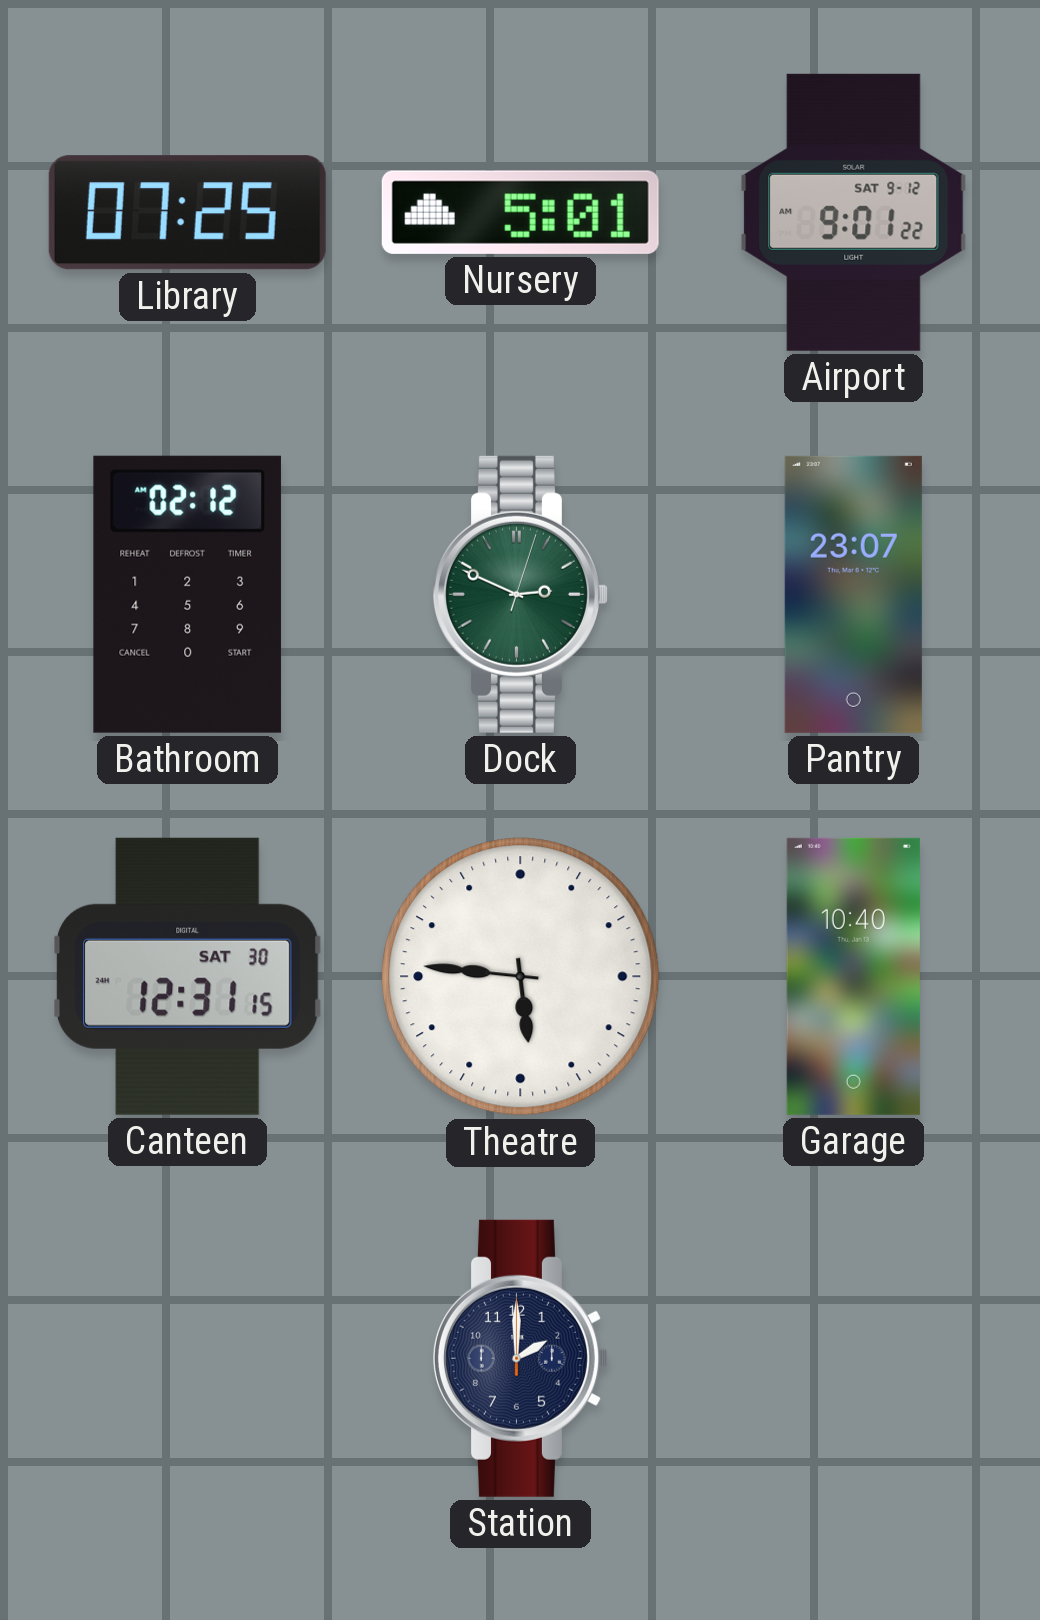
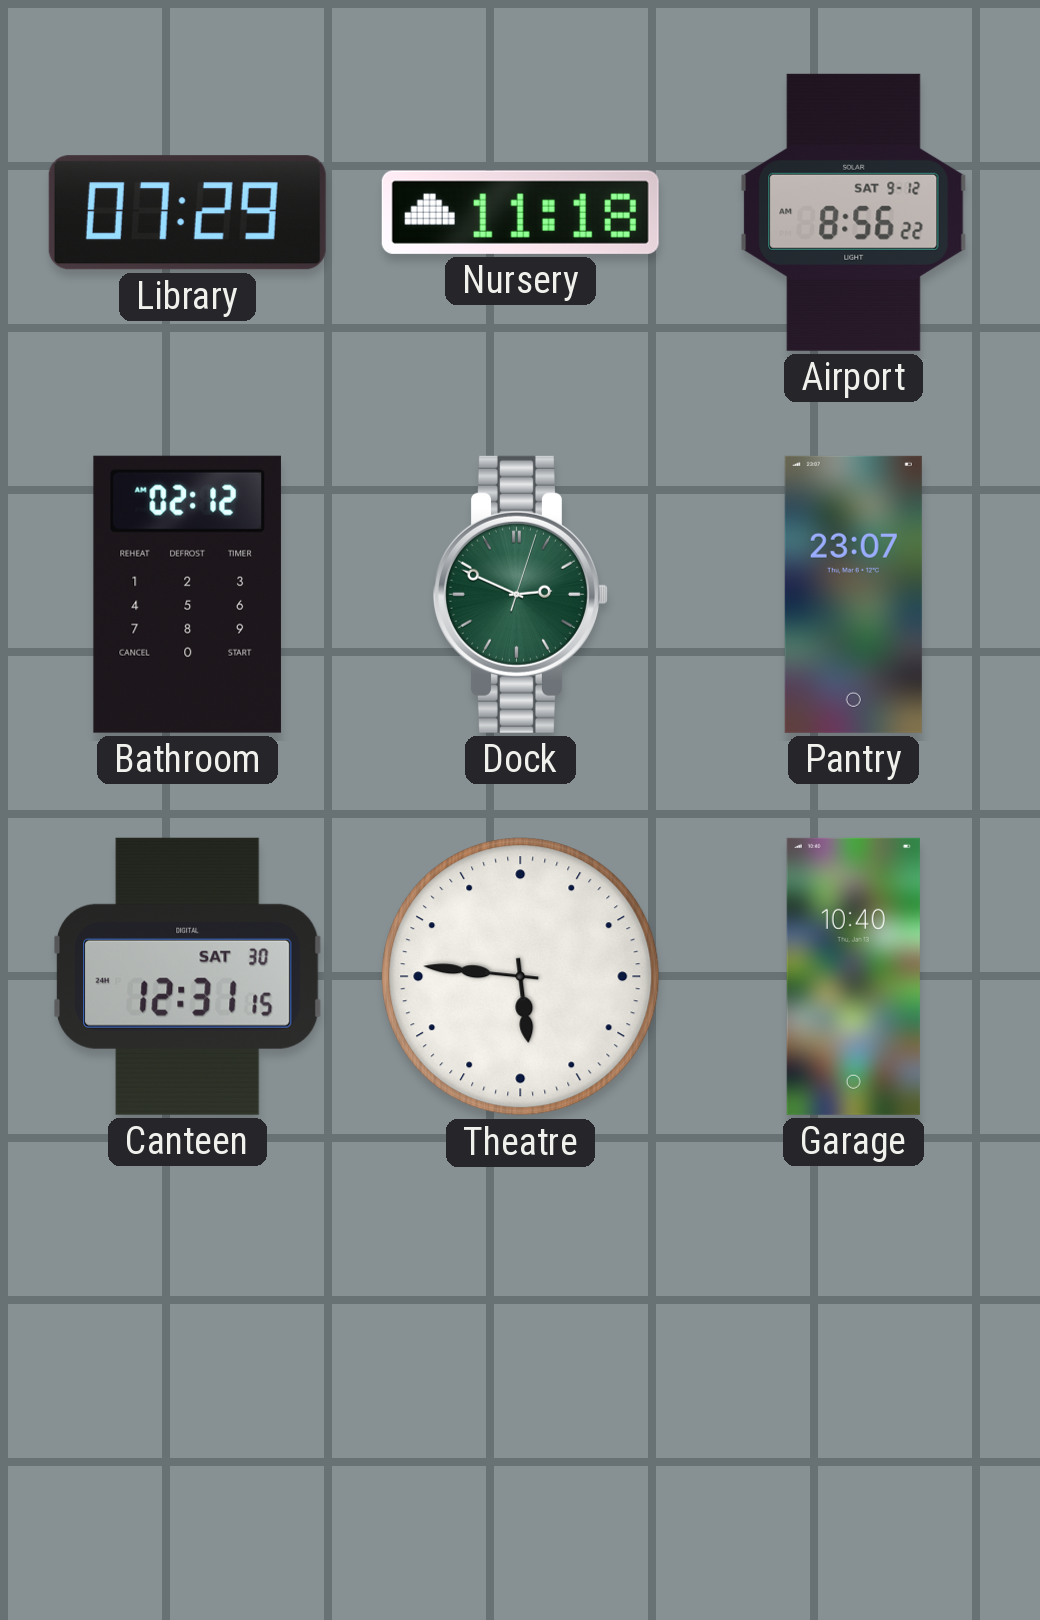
Library: 07:25 -> 07:29
Nursery: 5:01 -> 11:18
Airport: 9:01 -> 8:56
Station: 2:00 -> none
